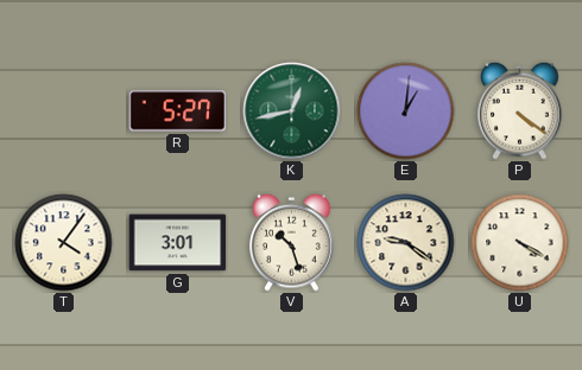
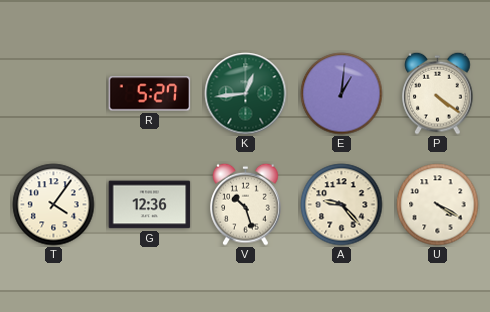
K: 12:43 -> 12:44
G: 3:01 -> 12:36
A: 9:21 -> 9:23
